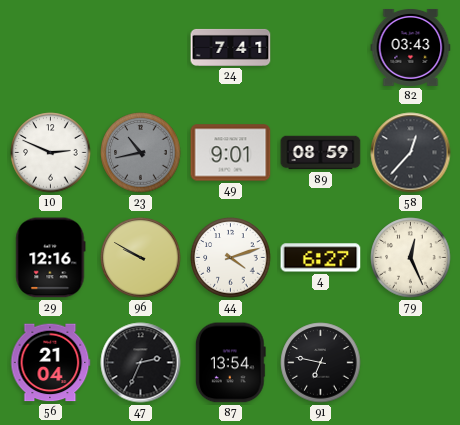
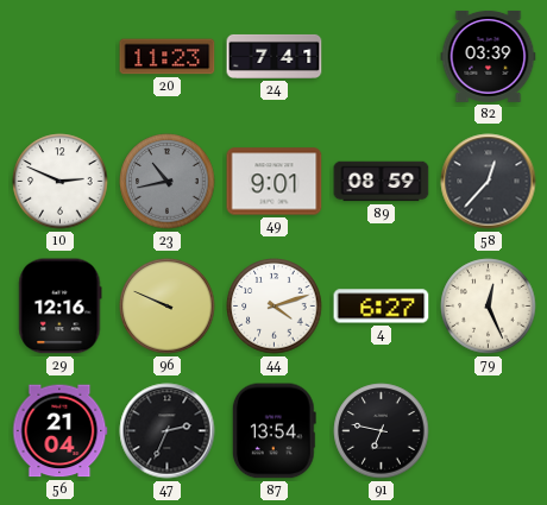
20: none -> 11:23
82: 03:43 -> 03:39
96: 9:50 -> 9:49
